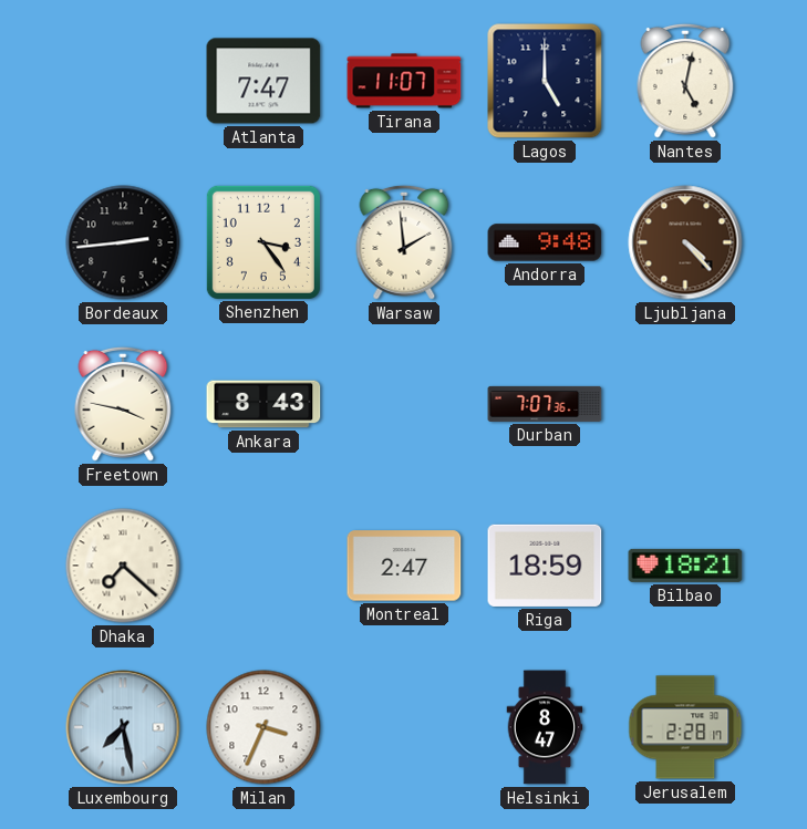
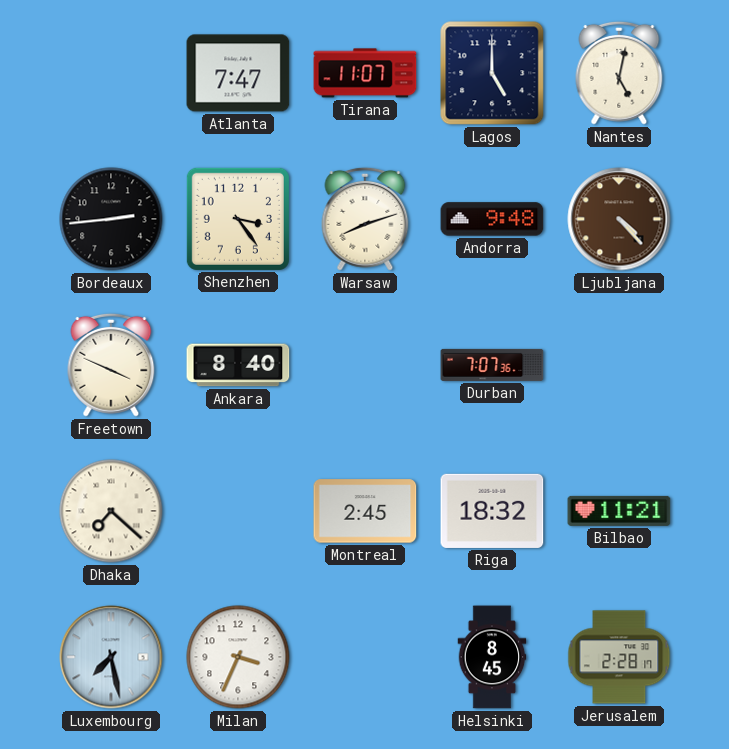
Warsaw: 1:59 -> 8:12
Freetown: 3:47 -> 3:49
Ankara: 8:43 -> 8:40
Montreal: 2:47 -> 2:45
Riga: 18:59 -> 18:32
Bilbao: 18:21 -> 11:21
Helsinki: 8:47 -> 8:45
